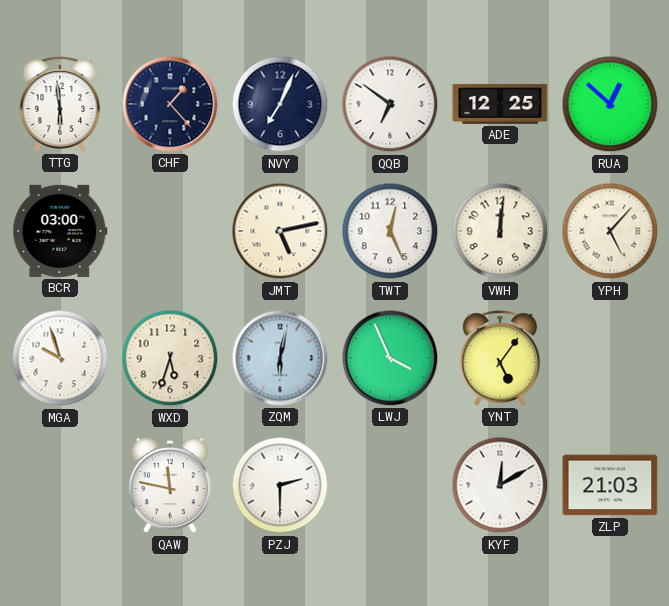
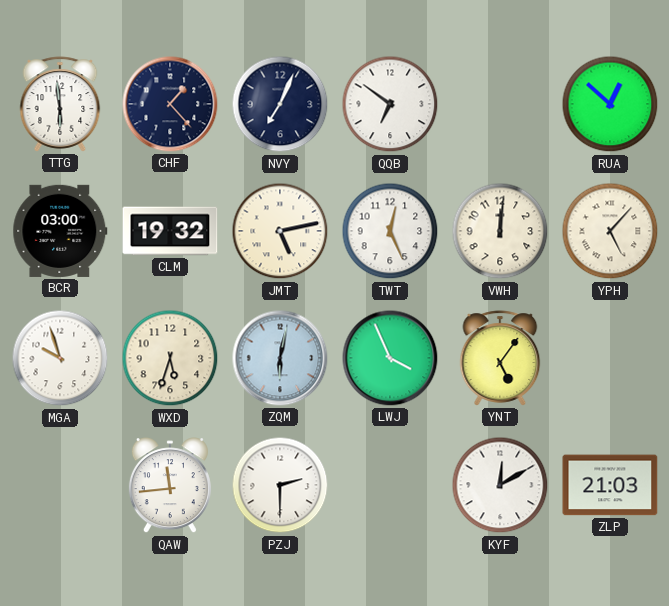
ADE: 12:25 -> none
CLM: none -> 19:32
QAW: 11:47 -> 11:44
